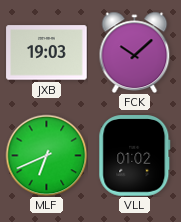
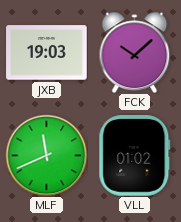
MLF: 6:41 -> 11:41
